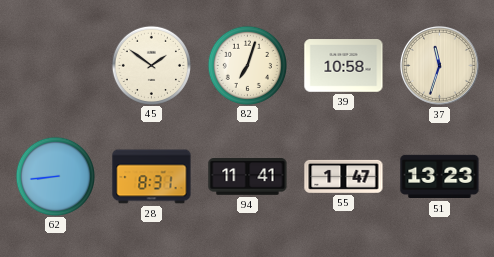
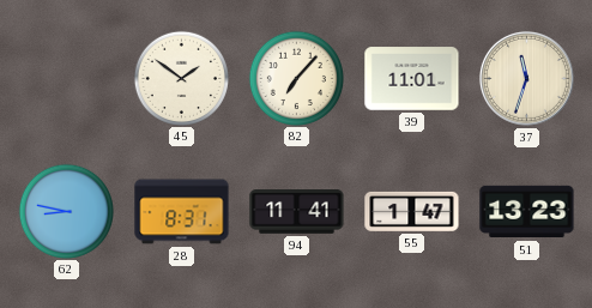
82: 7:03 -> 7:07
39: 10:58 -> 11:01
62: 8:44 -> 8:47
